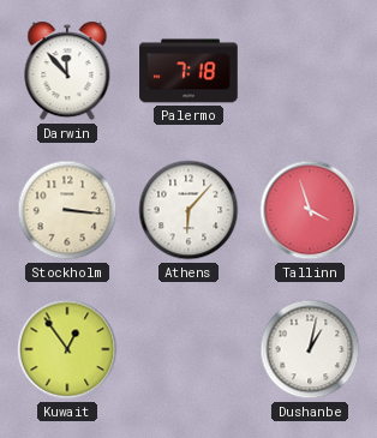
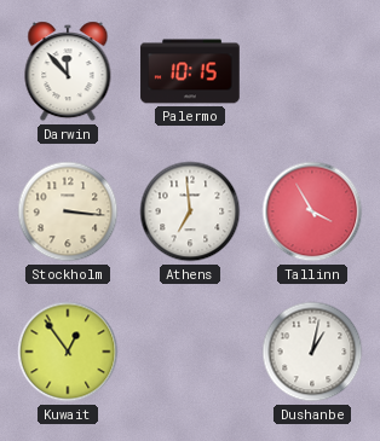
Palermo: 7:18 -> 10:15
Athens: 6:07 -> 6:59
Tallinn: 3:57 -> 3:55
